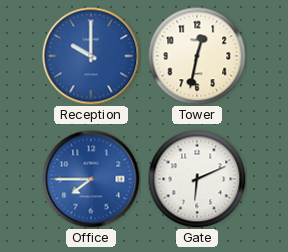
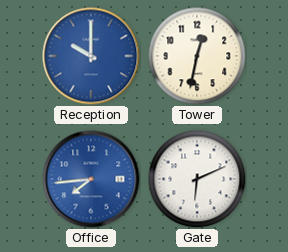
Office: 7:45 -> 7:44
